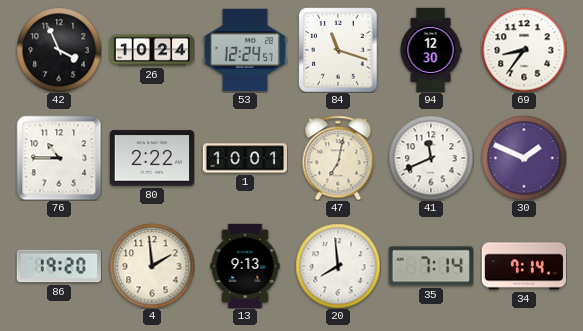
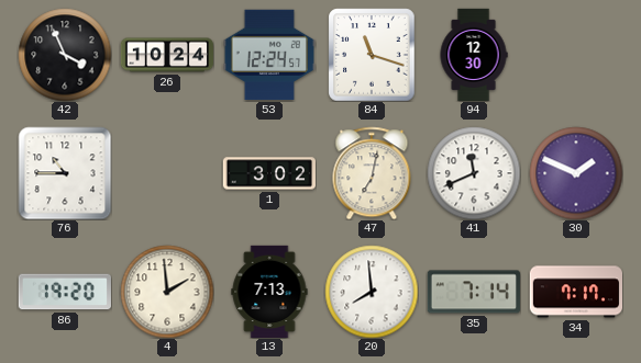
69: 8:36 -> none
80: 2:22 -> none
1: 10:01 -> 3:02
13: 9:13 -> 7:13
34: 7:14 -> 7:17
